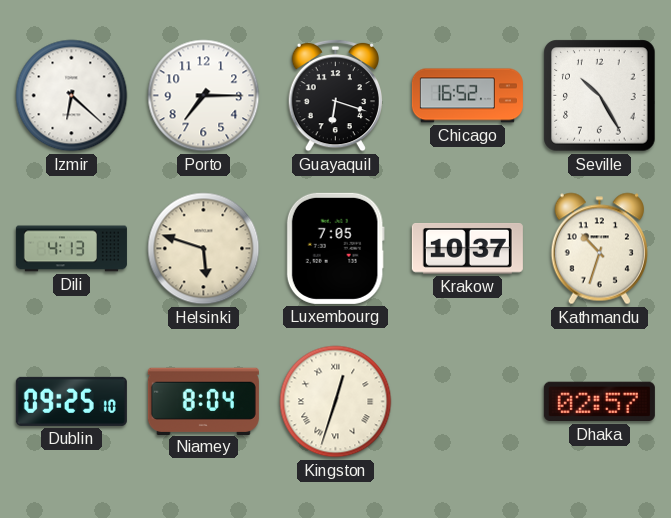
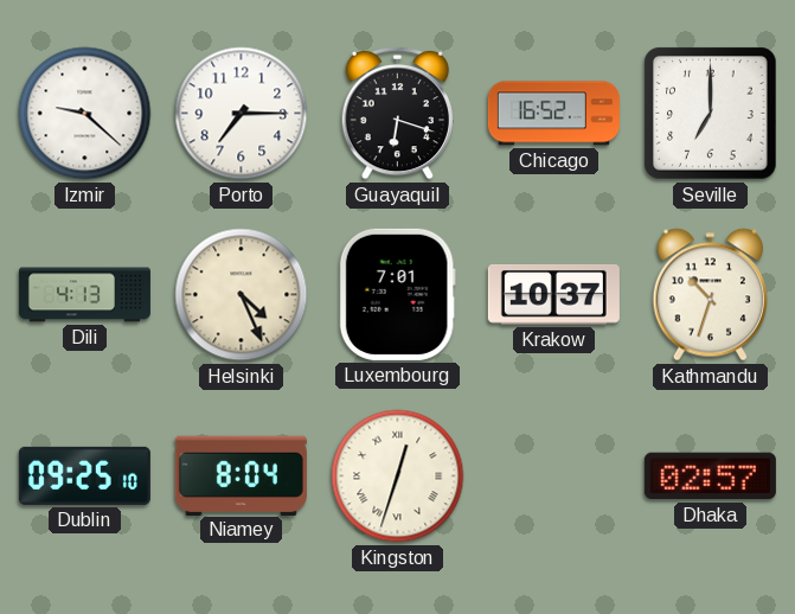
Izmir: 6:22 -> 9:22
Seville: 10:25 -> 7:00
Helsinki: 5:48 -> 4:26
Luxembourg: 7:05 -> 7:01
